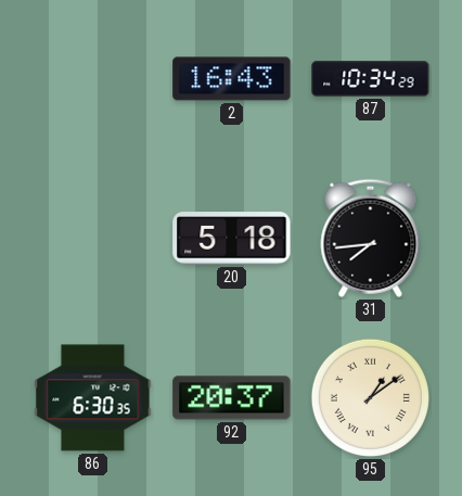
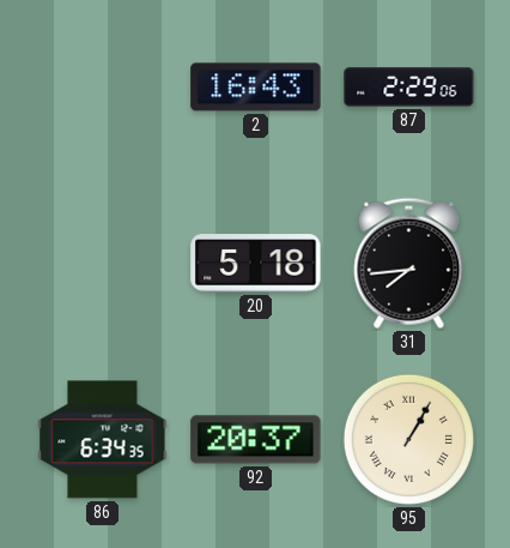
87: 10:34 -> 2:29
86: 6:30 -> 6:34
95: 1:09 -> 1:05
